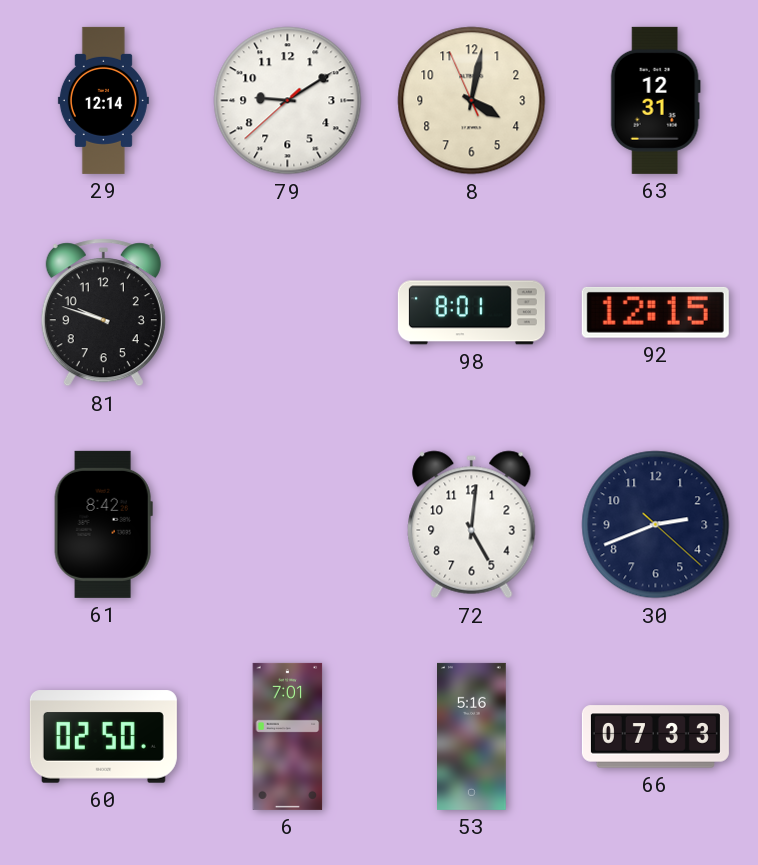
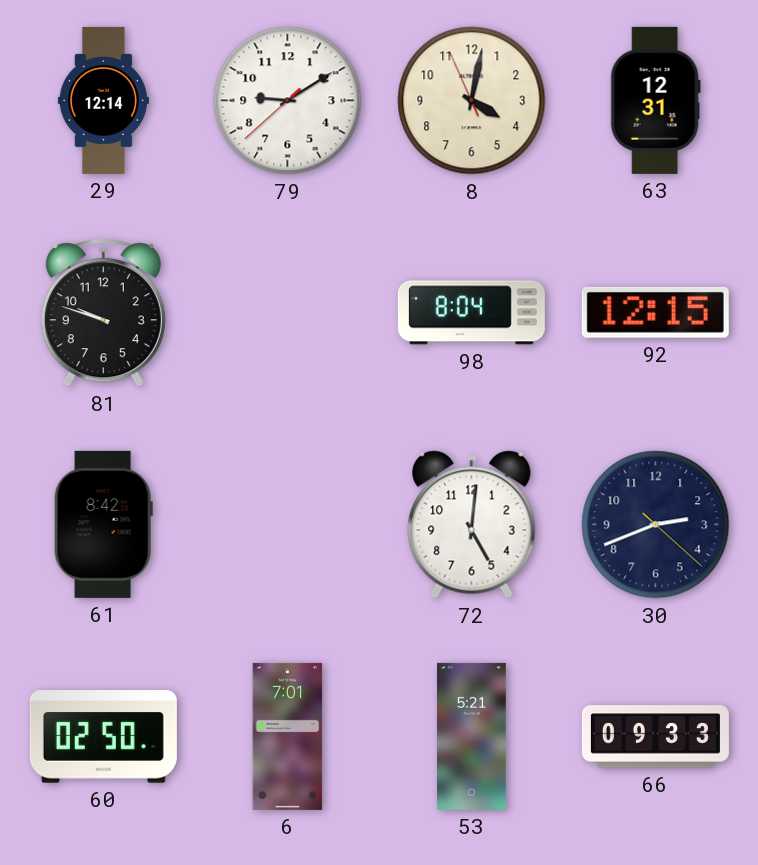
98: 8:01 -> 8:04
53: 5:16 -> 5:21
66: 07:33 -> 09:33
